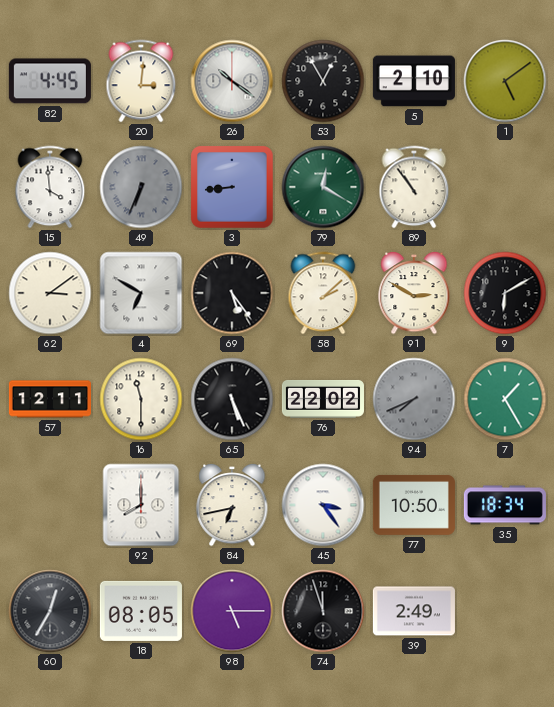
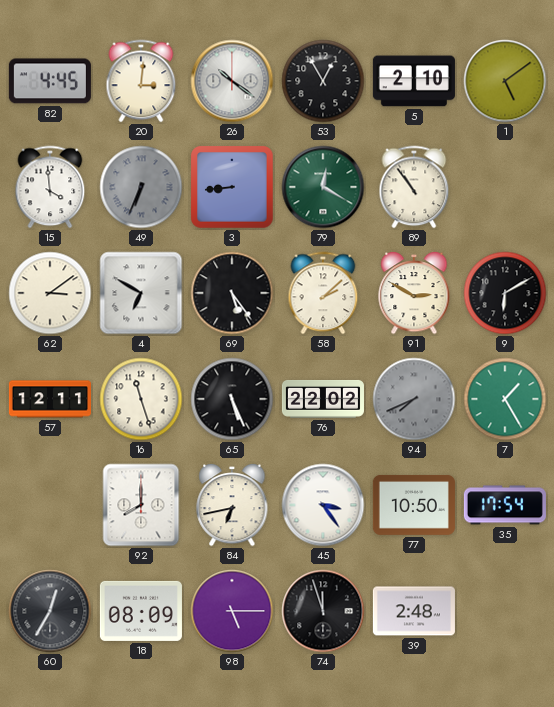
16: 11:30 -> 11:27
35: 18:34 -> 17:54
18: 08:05 -> 08:09
39: 2:49 -> 2:48
